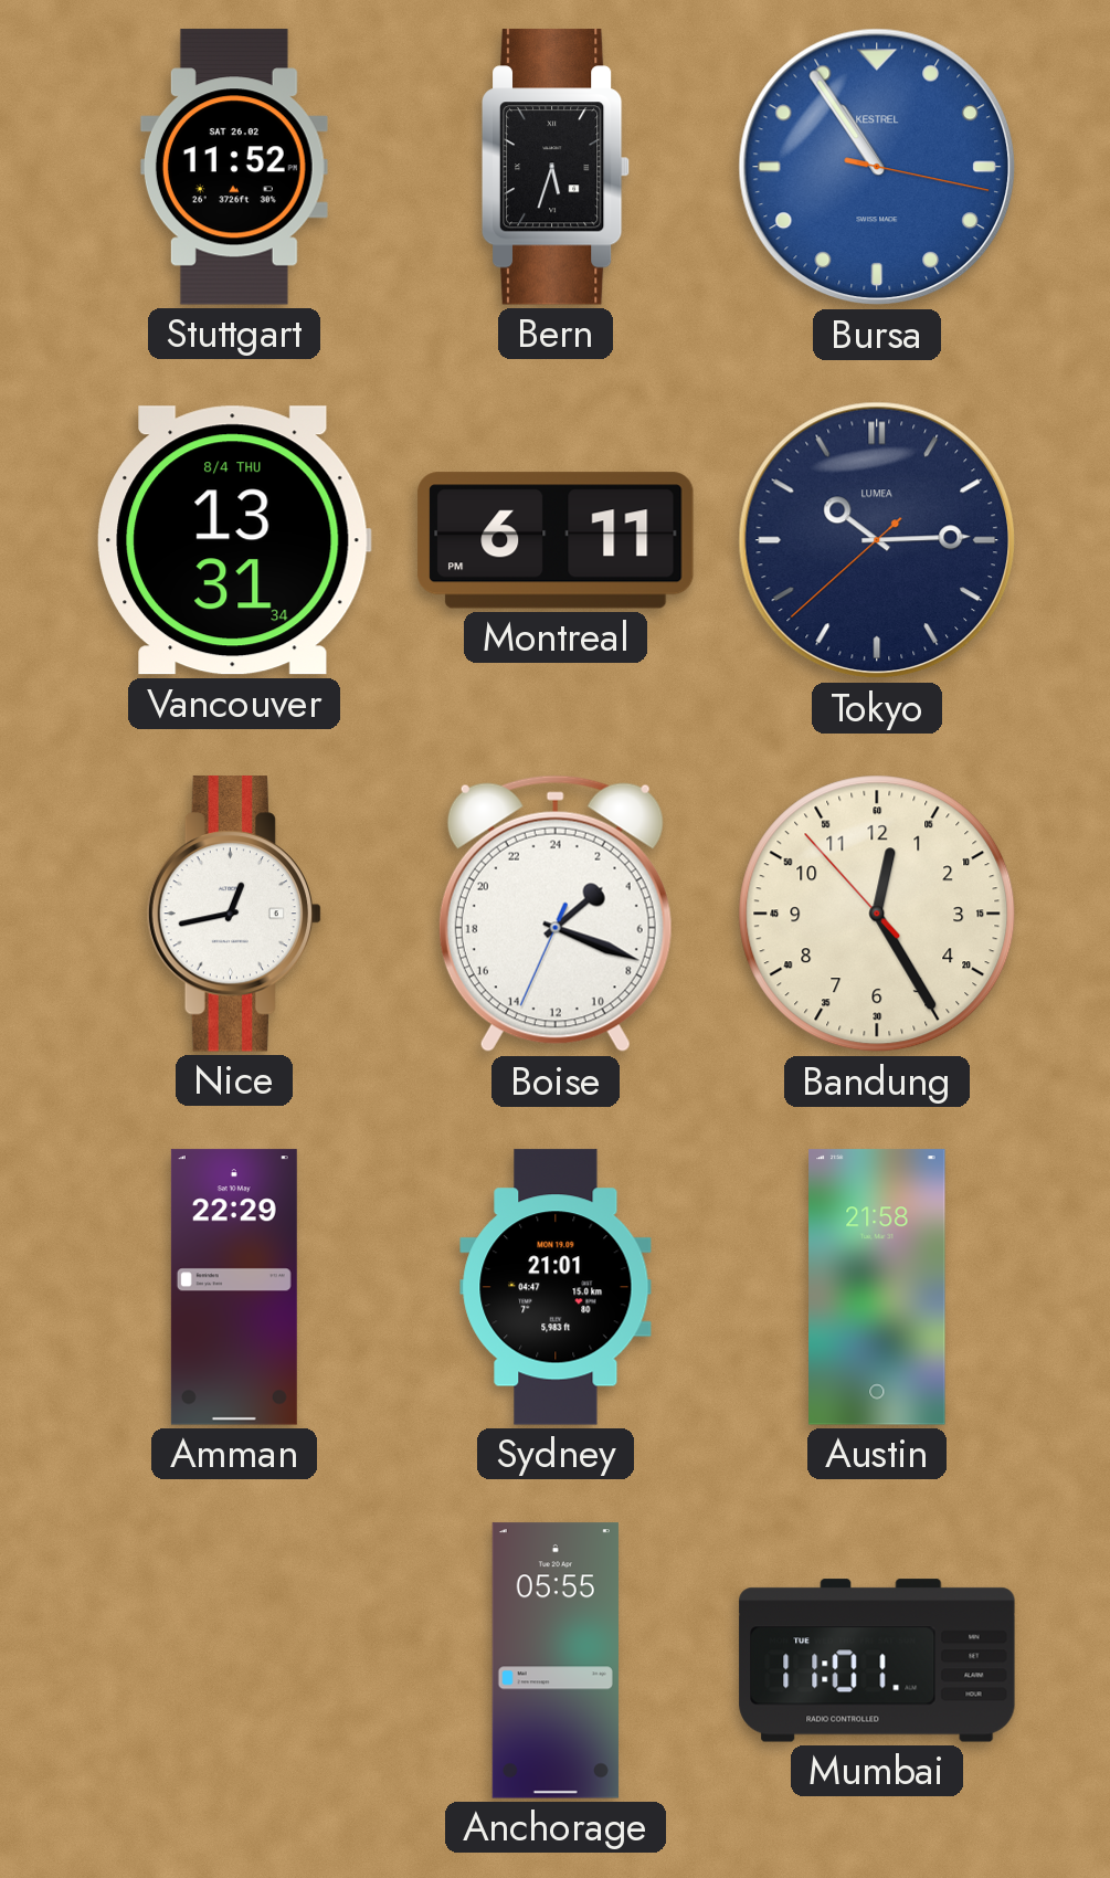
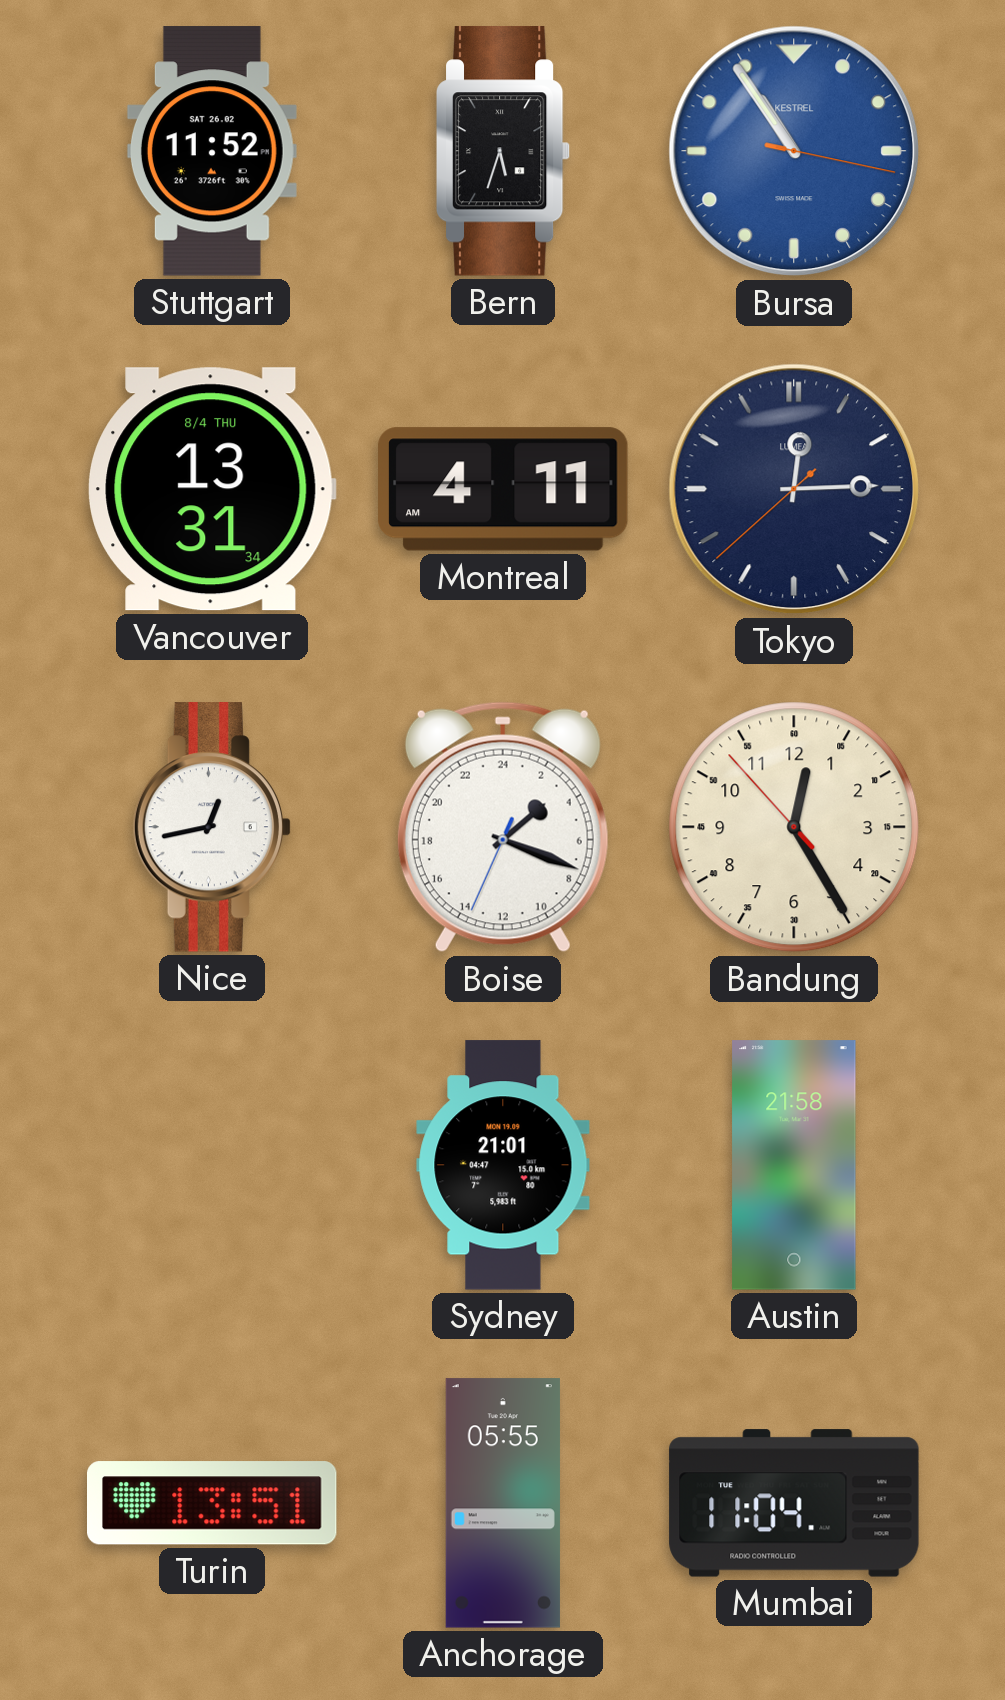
Montreal: 6:11 -> 4:11
Tokyo: 10:14 -> 12:14
Amman: 22:29 -> none
Turin: none -> 13:51
Mumbai: 11:01 -> 11:04
